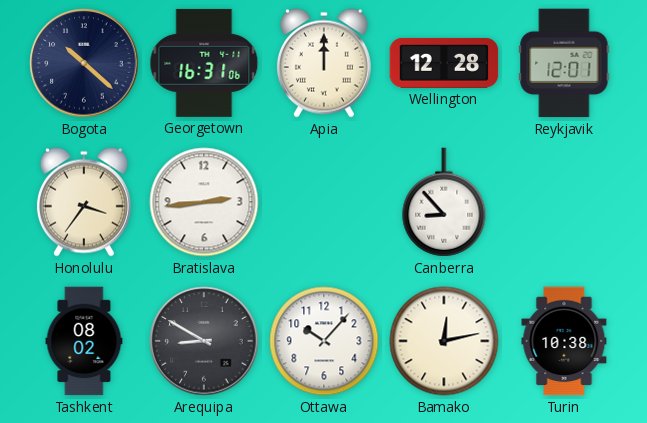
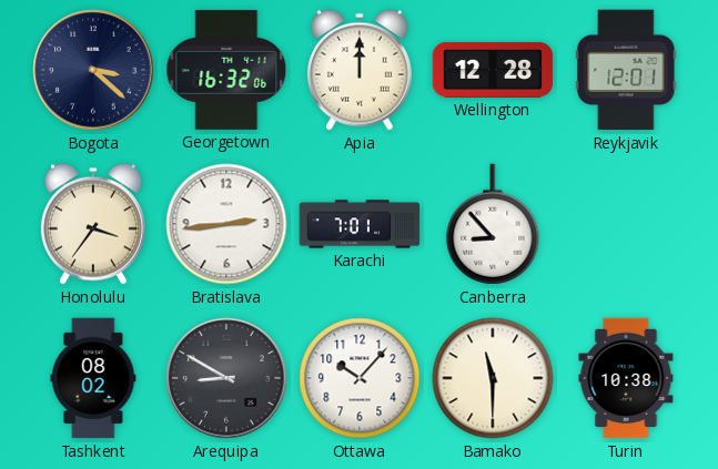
Bogota: 10:22 -> 3:22
Georgetown: 16:31 -> 16:32
Karachi: none -> 7:01
Bamako: 12:13 -> 11:30
